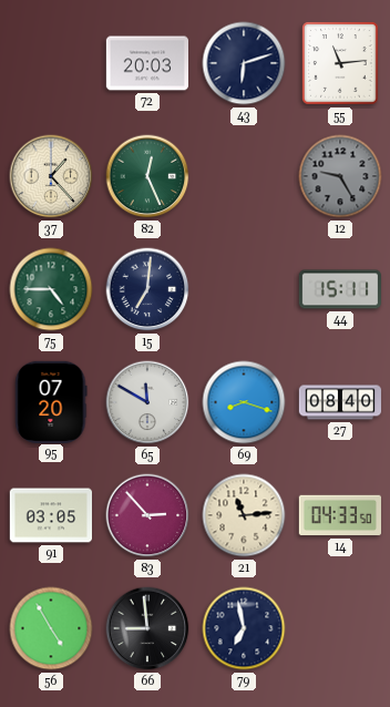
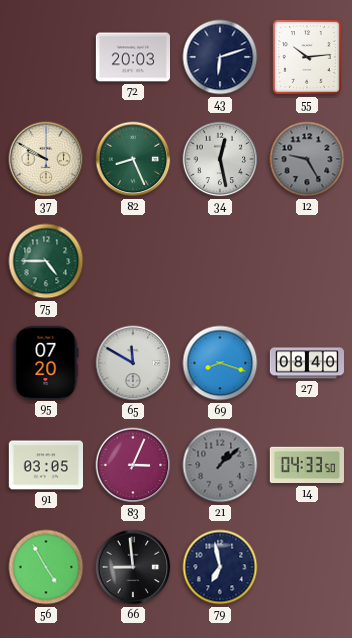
55: 11:14 -> 10:14
37: 1:23 -> 9:50
82: 12:26 -> 8:26
34: none -> 12:28
15: 7:01 -> none
44: 15:11 -> none
83: 2:53 -> 3:04
21: 11:14 -> 1:08
21 dial: cream -> grey
